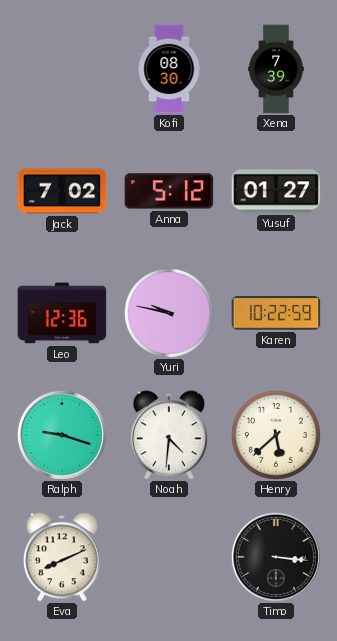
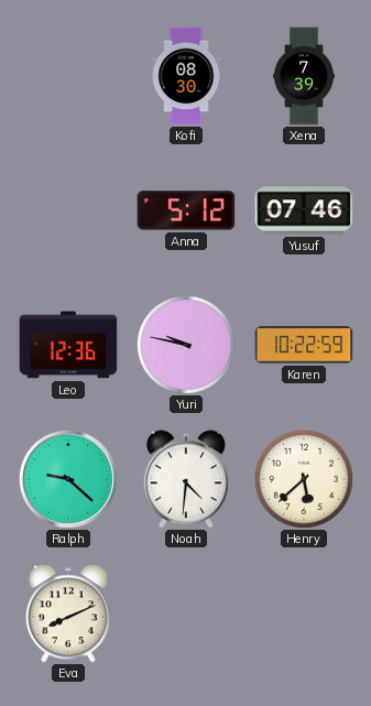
Jack: 7:02 -> none
Yusuf: 01:27 -> 07:46
Ralph: 9:18 -> 9:22
Timo: 3:16 -> none
